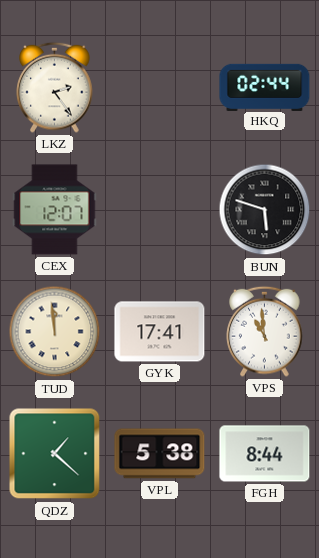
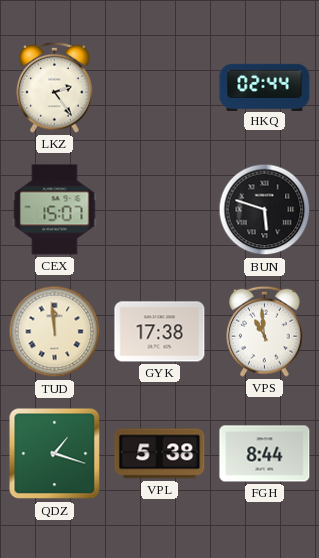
CEX: 12:07 -> 15:07
GYK: 17:41 -> 17:38
QDZ: 1:22 -> 1:18
